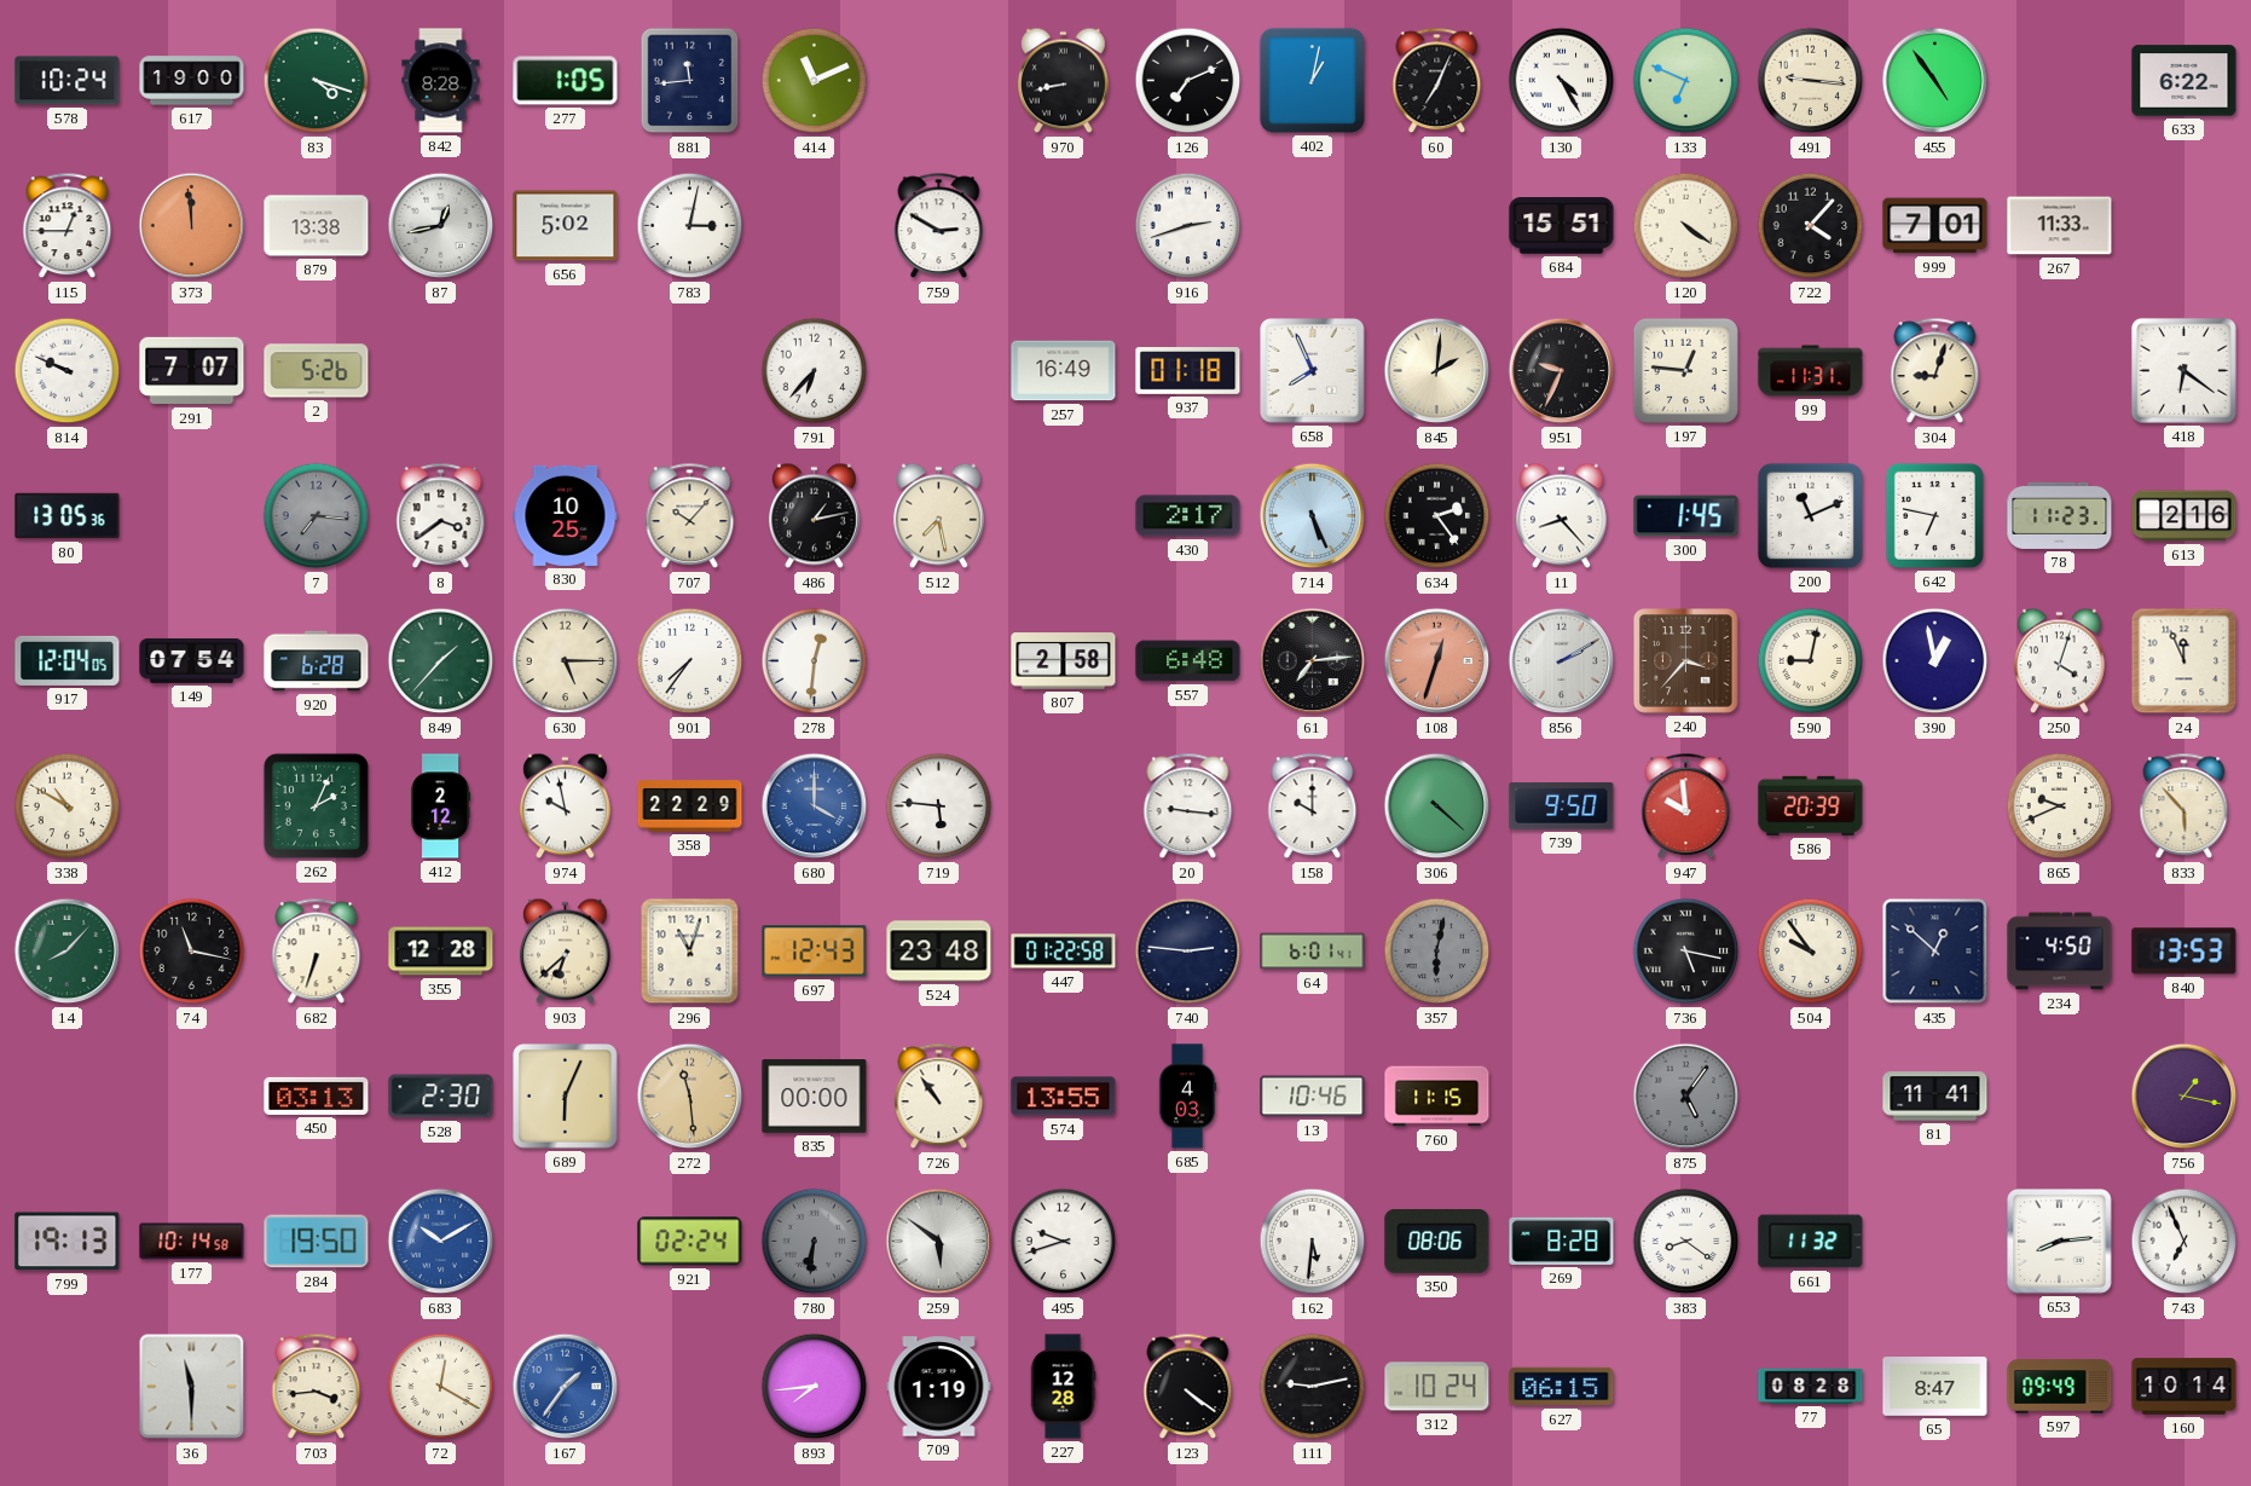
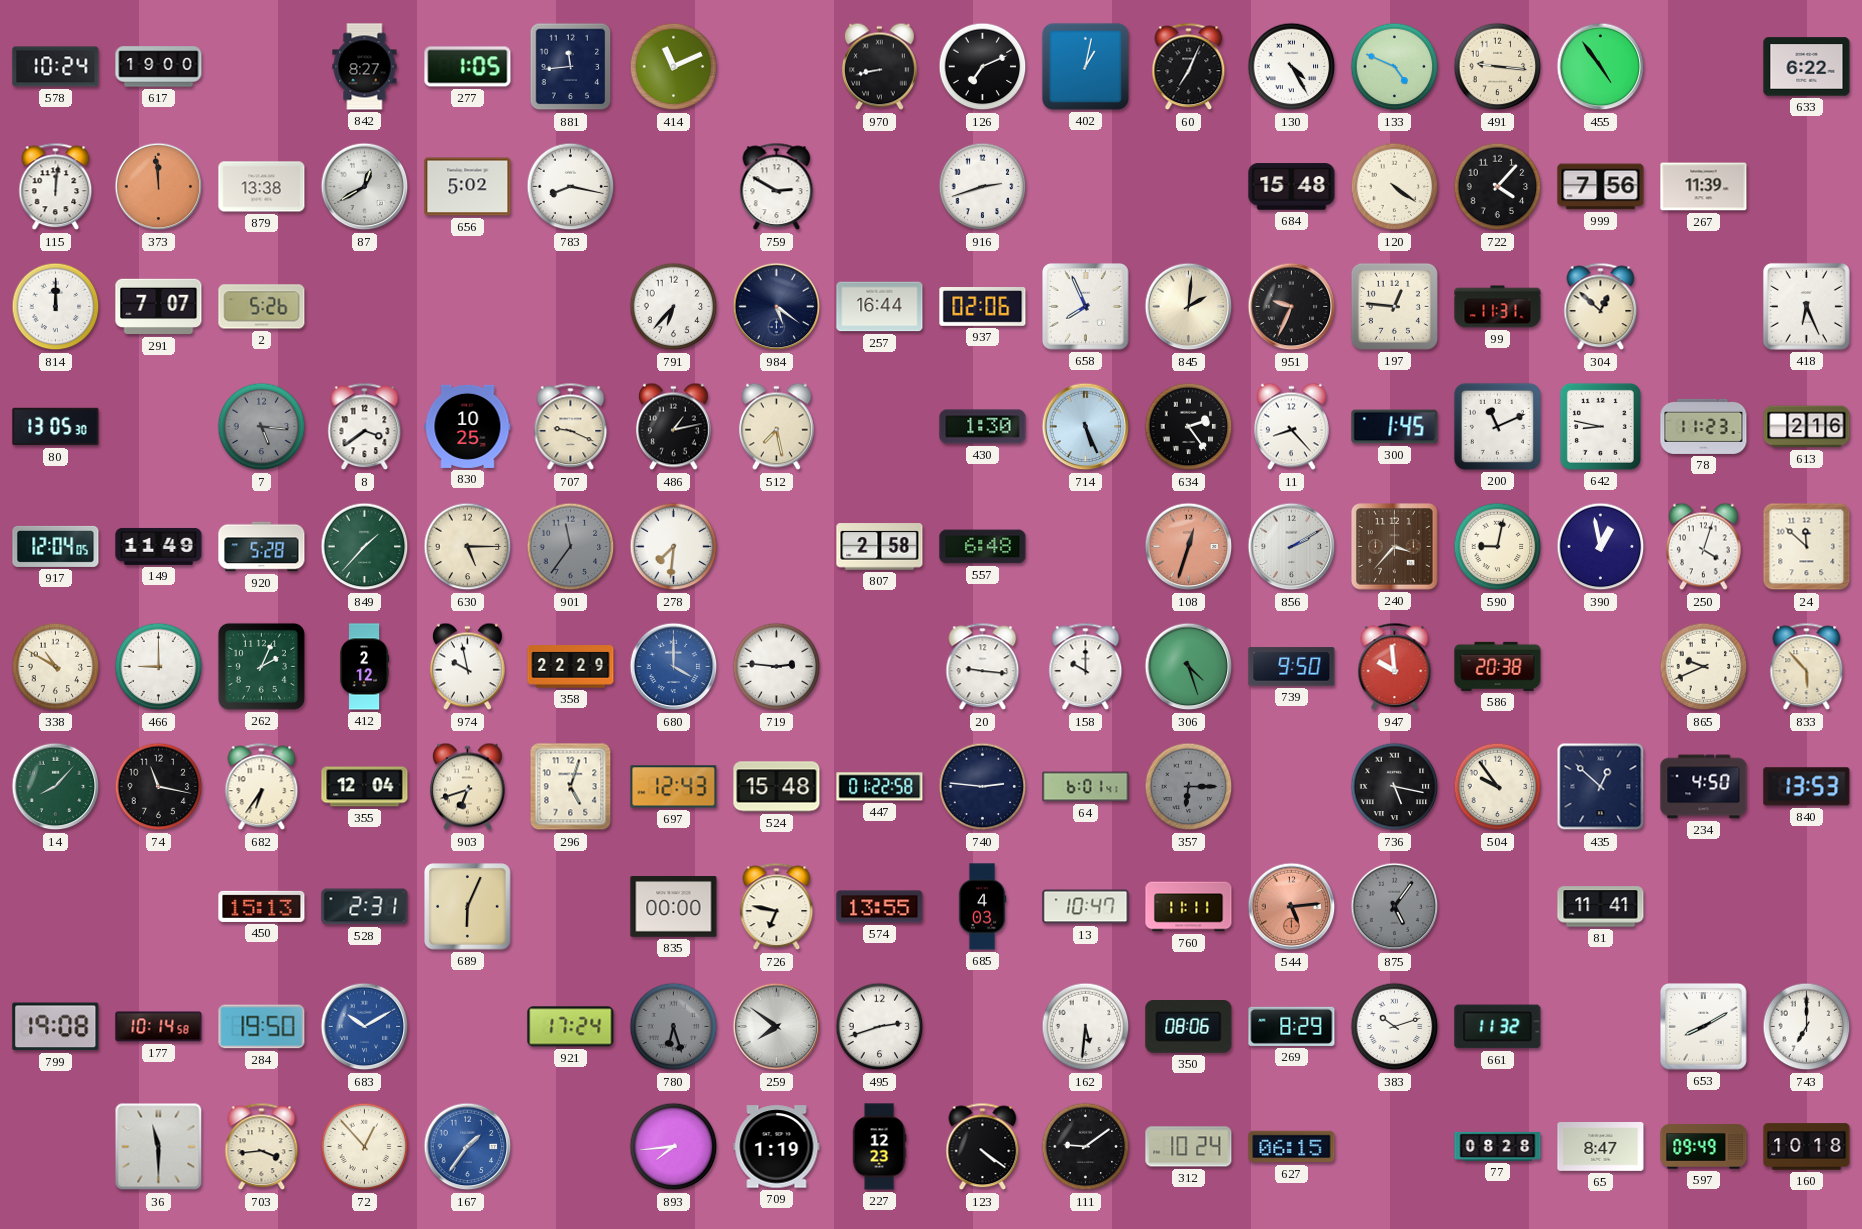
83: 4:18 -> none
842: 8:28 -> 8:27
133: 6:49 -> 4:49
115: 12:45 -> 12:01
87: 12:43 -> 12:40
783: 3:02 -> 8:17
684: 15:51 -> 15:48
999: 7:01 -> 7:56
267: 11:33 -> 11:39
814: 9:49 -> 12:00
984: none -> 5:21
257: 16:49 -> 16:44
937: 01:18 -> 02:06
304: 9:03 -> 12:52
418: 6:21 -> 6:26
80: 13:05:36 -> 13:05:30
7: 7:16 -> 5:16
707: 10:07 -> 9:19
430: 2:17 -> 1:30
642: 6:47 -> 8:47
149: 07:54 -> 11:49
920: 6:28 -> 5:28
901: 7:36 -> 11:36
901 dial: white -> grey
278: 12:31 -> 7:31
61: 7:14 -> none
24: 11:56 -> 11:52
466: none -> 9:00
719: 5:46 -> 2:46
306: 4:22 -> 4:27
586: 20:39 -> 20:38
682: 6:33 -> 6:36
355: 12:28 -> 12:04
903: 6:38 -> 6:42
296: 11:03 -> 5:03
524: 23:48 -> 15:48
357: 6:02 -> 6:15
450: 03:13 -> 15:13
528: 2:30 -> 2:31
272: 11:29 -> none
726: 10:54 -> 6:47
13: 10:46 -> 10:47
760: 11:15 -> 11:11
544: none -> 5:14
756: 1:17 -> none
799: 19:13 -> 19:08
921: 02:24 -> 17:24
780: 6:31 -> 6:27
259: 5:51 -> 7:51
495: 9:42 -> 2:42
269: 8:28 -> 8:29
383: 8:21 -> 10:12
653: 8:14 -> 8:10
743: 6:56 -> 7:00
72: 12:20 -> 12:53
227: 12:28 -> 12:23
111: 9:13 -> 9:09
160: 10:14 -> 10:18
